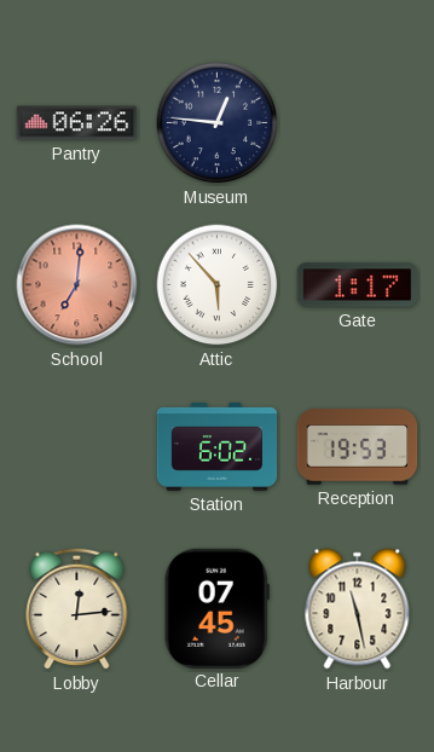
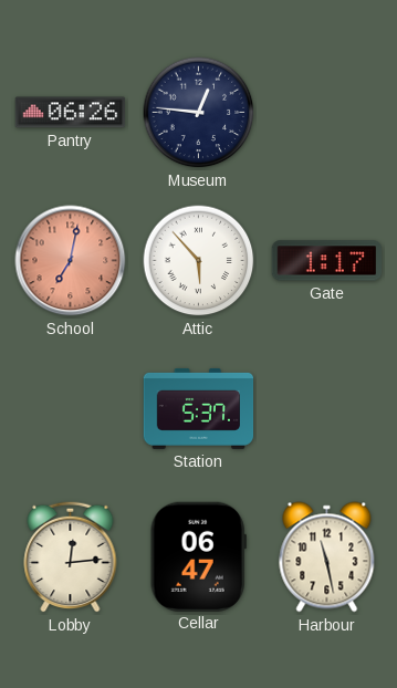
School: 7:01 -> 7:02
Station: 6:02 -> 5:37
Reception: 19:53 -> none
Cellar: 07:45 -> 06:47
